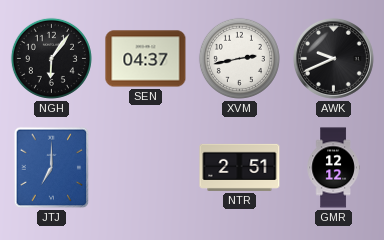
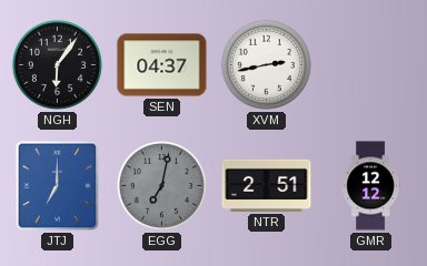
AWK: 9:41 -> none
EGG: none -> 7:02
